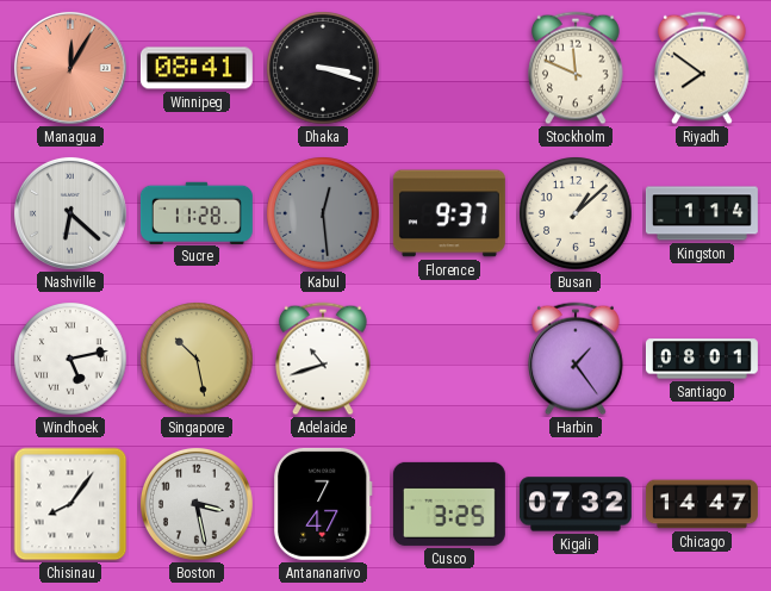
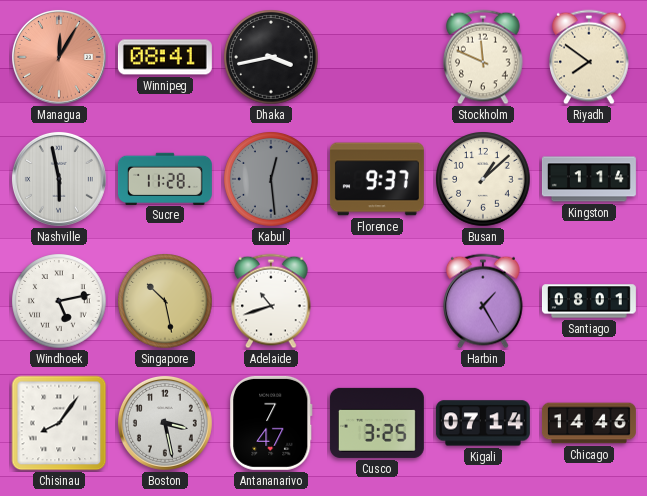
Dhaka: 3:18 -> 3:43
Nashville: 6:22 -> 5:58
Harbin: 1:24 -> 1:25
Kigali: 07:32 -> 07:14
Chicago: 14:47 -> 14:46
